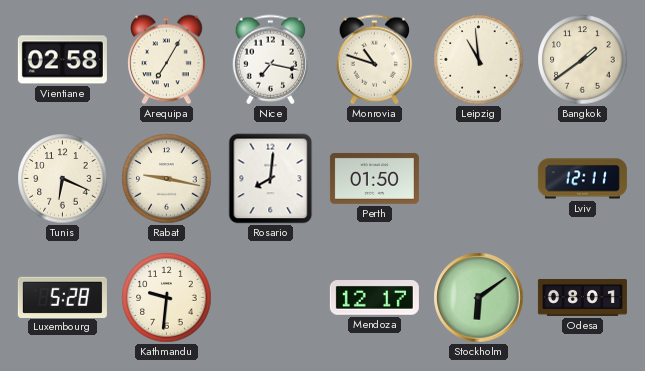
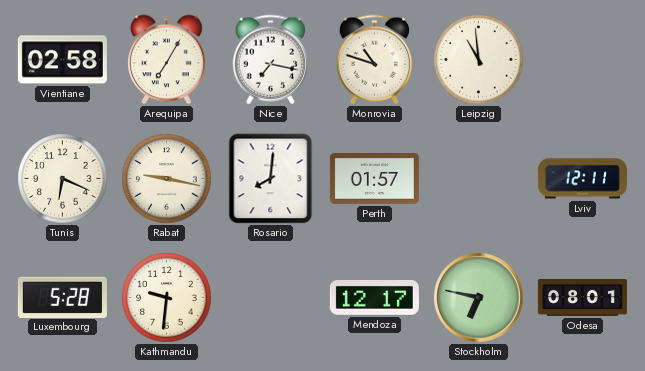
Bangkok: 1:39 -> none
Perth: 01:50 -> 01:57
Stockholm: 6:09 -> 6:47
